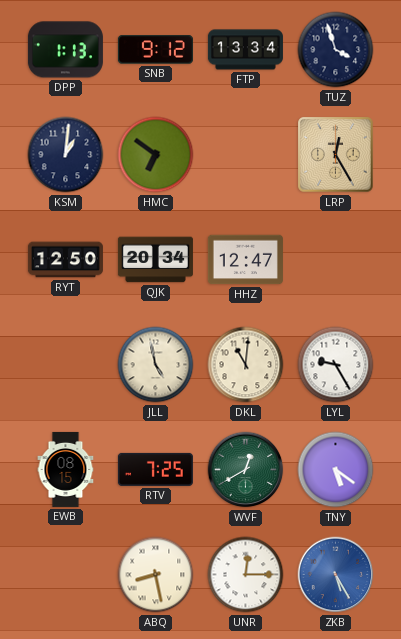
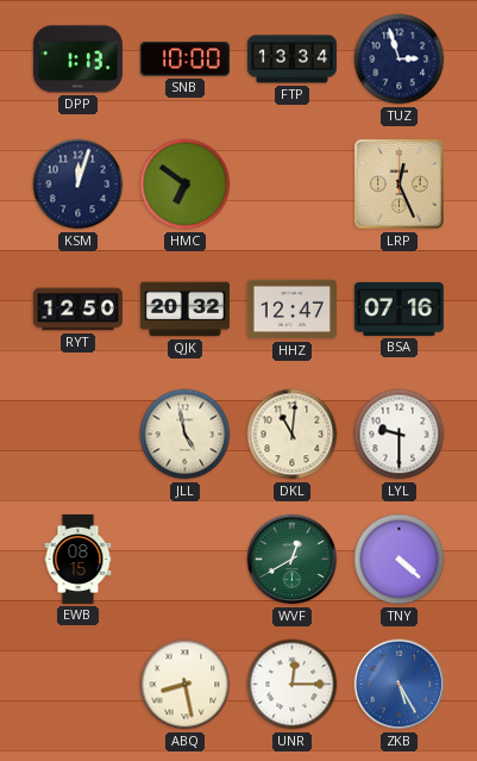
SNB: 9:12 -> 10:00
TUZ: 3:57 -> 2:57
KSM: 1:01 -> 12:03
LRP: 12:25 -> 12:26
QJK: 20:34 -> 20:32
BSA: none -> 07:16
LYL: 9:25 -> 9:30
RTV: 7:25 -> none
TNY: 5:21 -> 4:22
